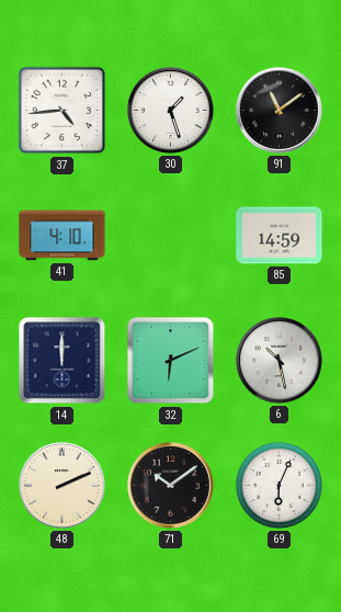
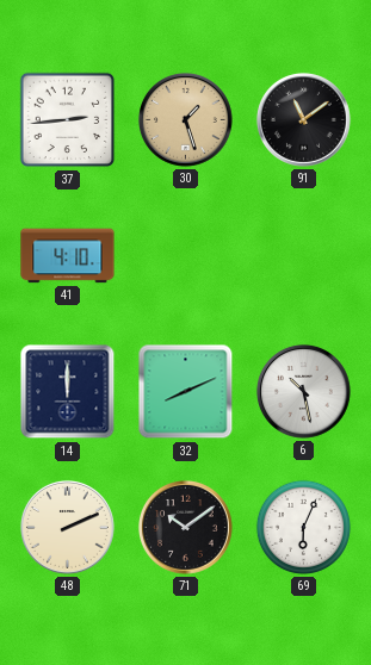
37: 4:44 -> 2:44
30 dial: white -> champagne
85: 14:59 -> none
32: 6:11 -> 8:11
